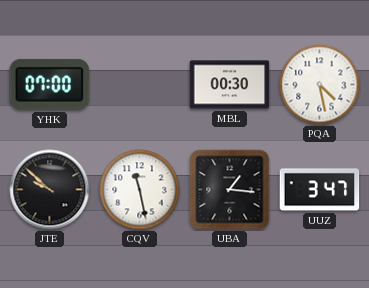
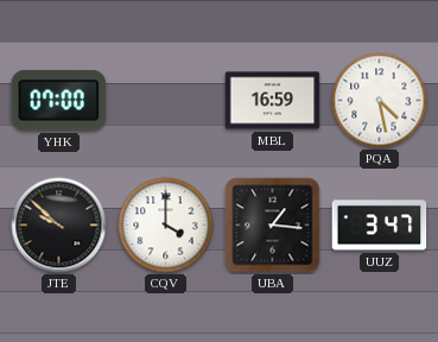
MBL: 00:30 -> 16:59
CQV: 11:28 -> 4:00
